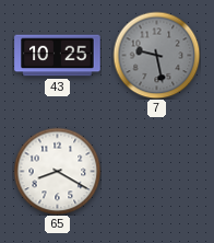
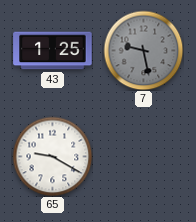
43: 10:25 -> 1:25
65: 8:20 -> 9:20
